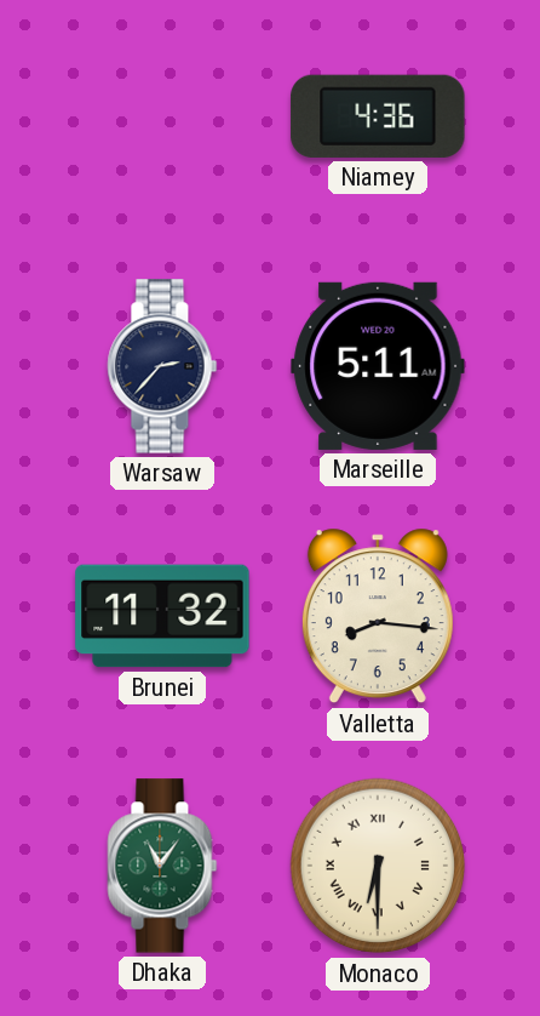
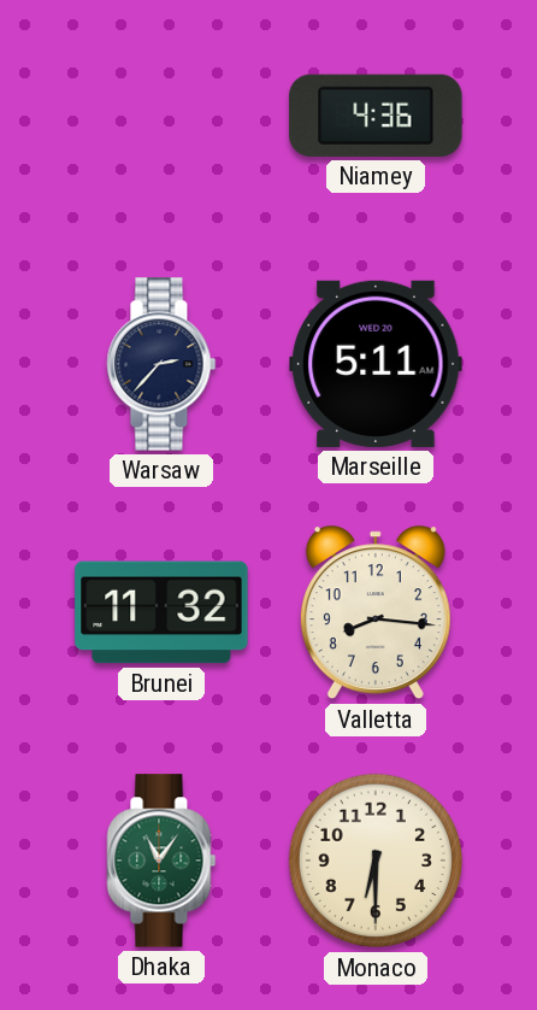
Monaco numerals: Roman -> Arabic
